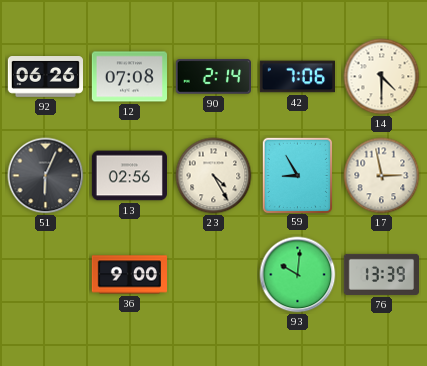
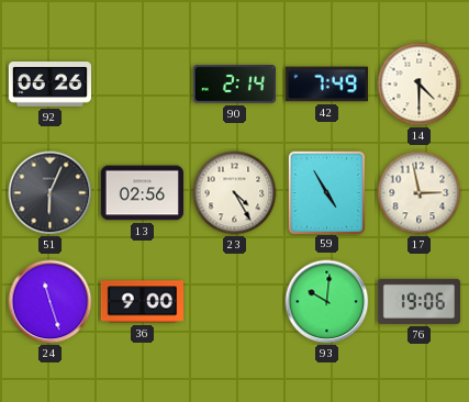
12: 07:08 -> none
42: 7:06 -> 7:49
59: 8:55 -> 4:55
24: none -> 11:27
76: 13:39 -> 19:06
